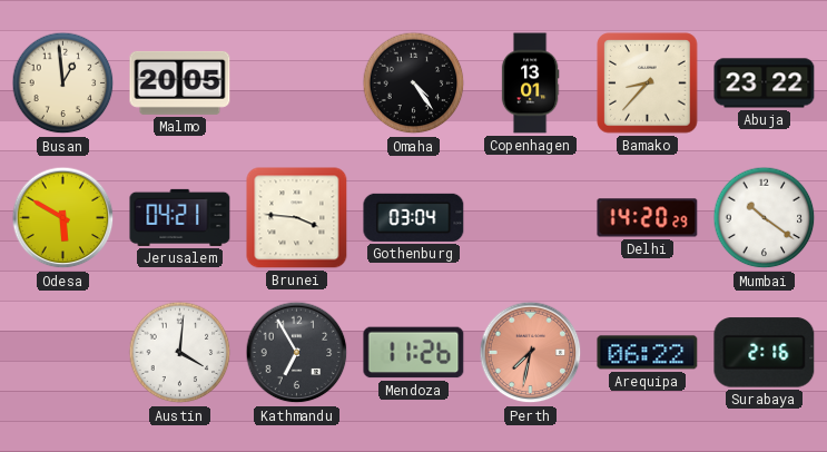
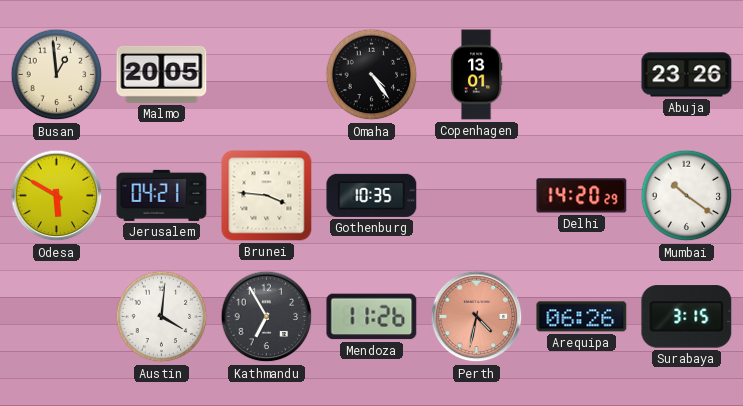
Bamako: 8:37 -> none
Abuja: 23:22 -> 23:26
Gothenburg: 03:04 -> 10:35
Perth: 7:32 -> 4:32
Arequipa: 06:22 -> 06:26
Surabaya: 2:16 -> 3:15
